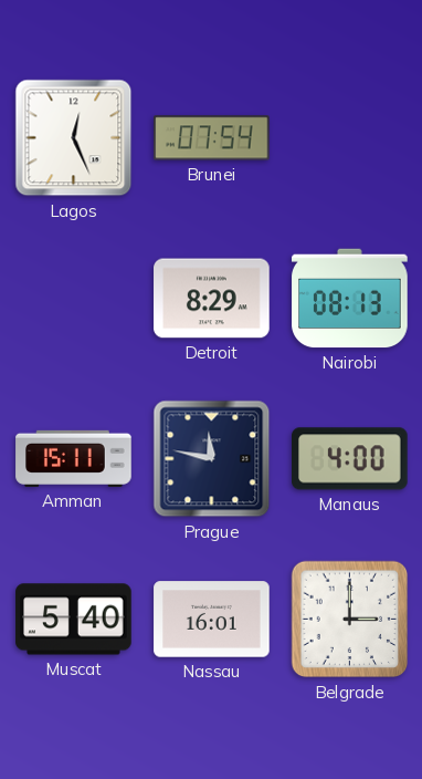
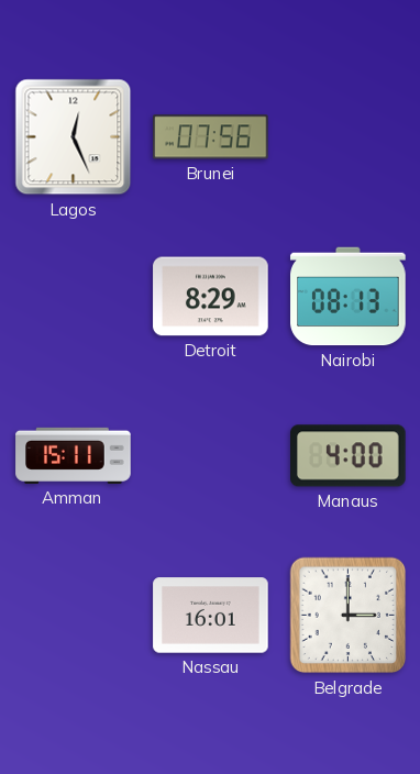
Brunei: 07:54 -> 07:56
Prague: 11:47 -> none
Muscat: 5:40 -> none
